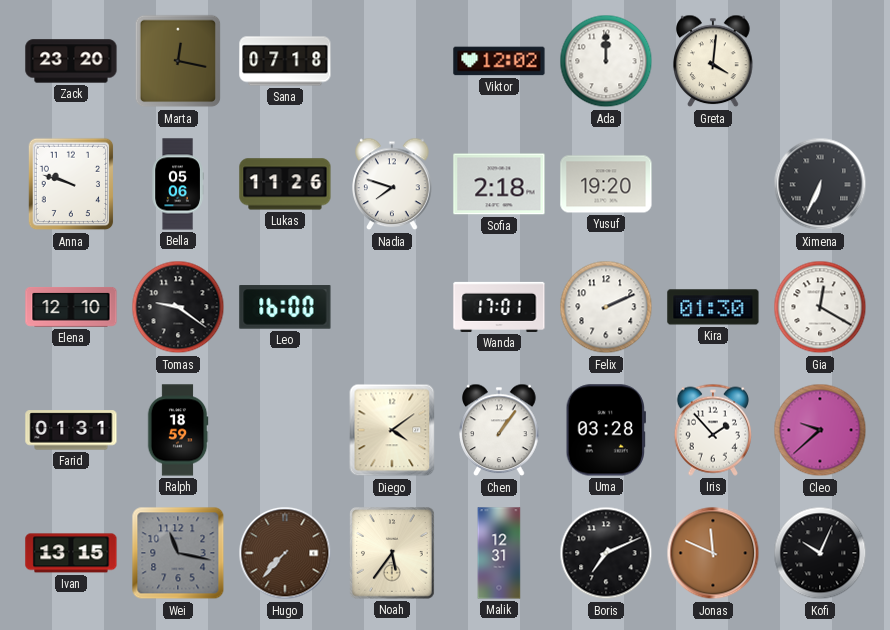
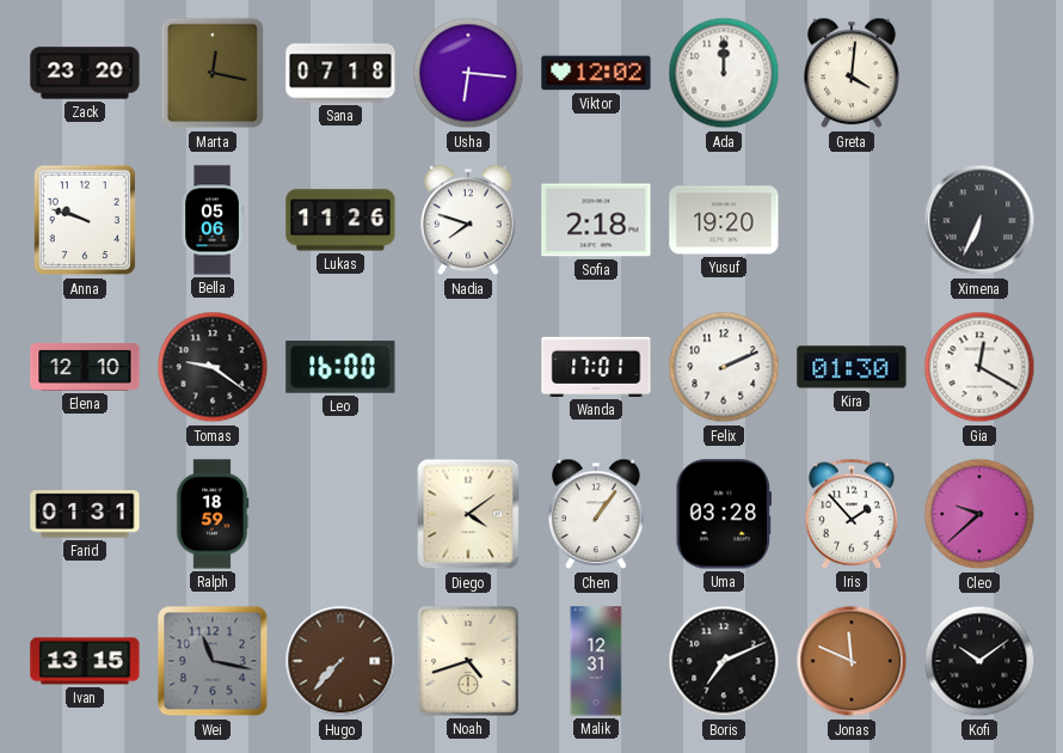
Usha: none -> 6:16
Noah: 5:36 -> 4:42
Kofi: 10:04 -> 10:09
